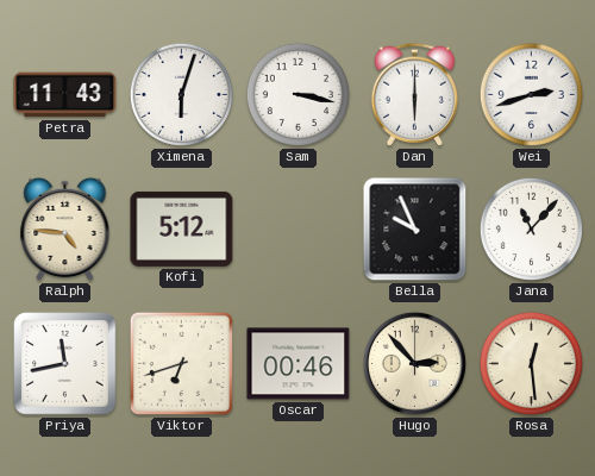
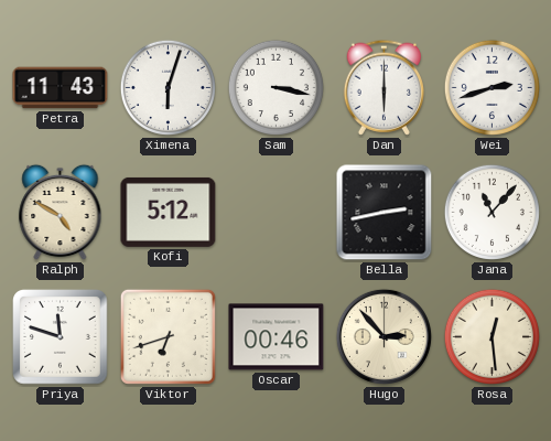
Ralph: 4:46 -> 4:50
Bella: 9:56 -> 2:43
Priya: 11:43 -> 11:48
